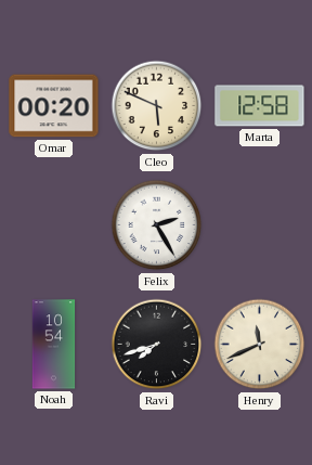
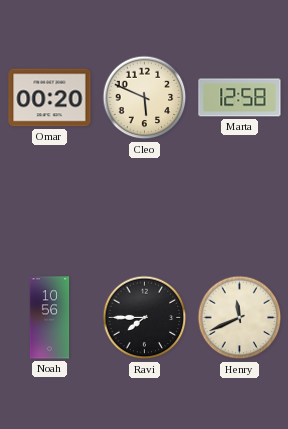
Felix: 2:25 -> none
Noah: 10:54 -> 10:56
Ravi: 7:42 -> 7:45
